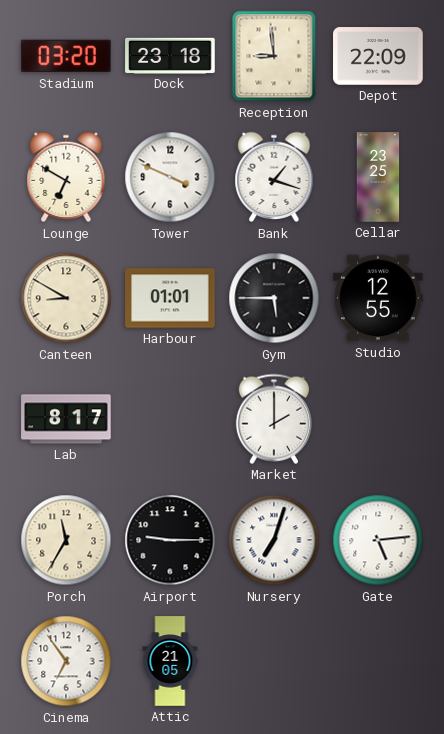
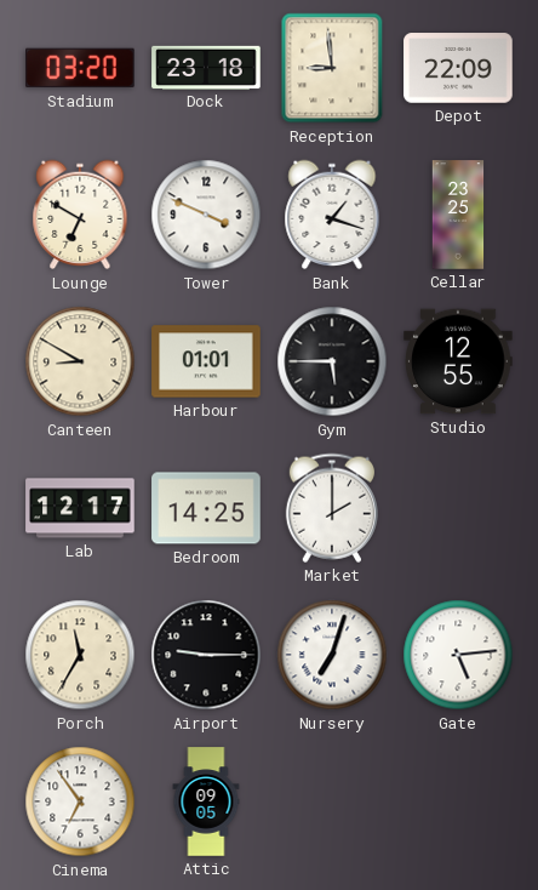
Lab: 8:17 -> 12:17
Bedroom: none -> 14:25
Attic: 21:05 -> 09:05
